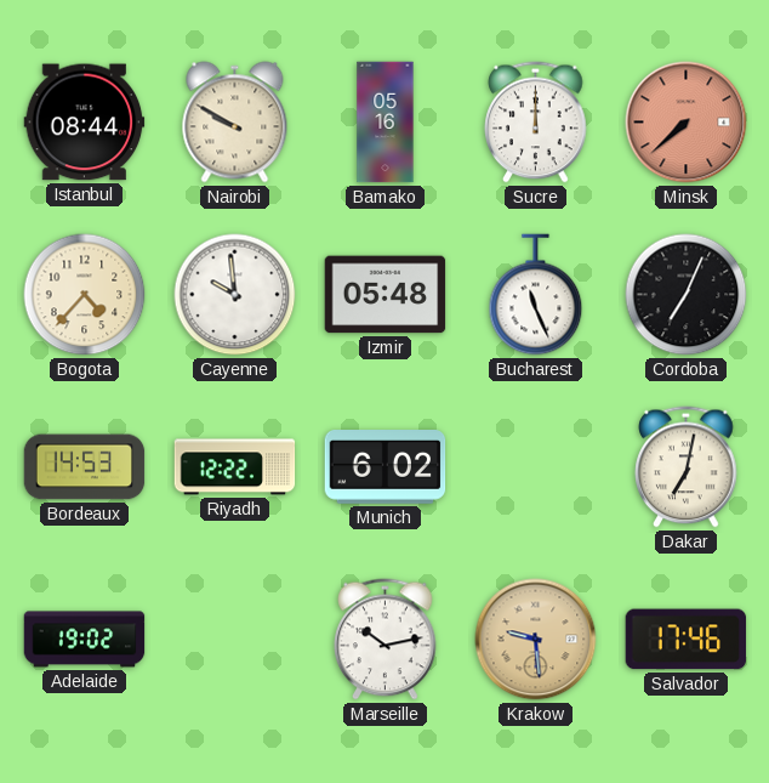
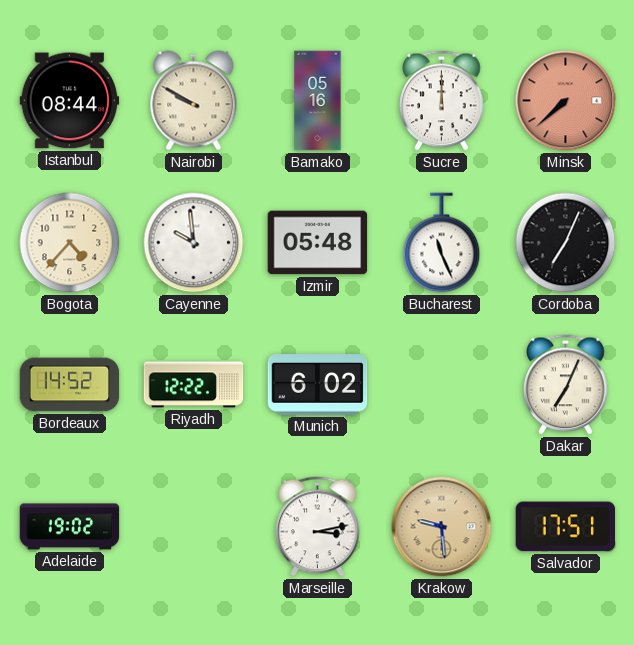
Bordeaux: 14:53 -> 14:52
Dakar: 7:02 -> 7:04
Marseille: 10:13 -> 3:13
Salvador: 17:46 -> 17:51
